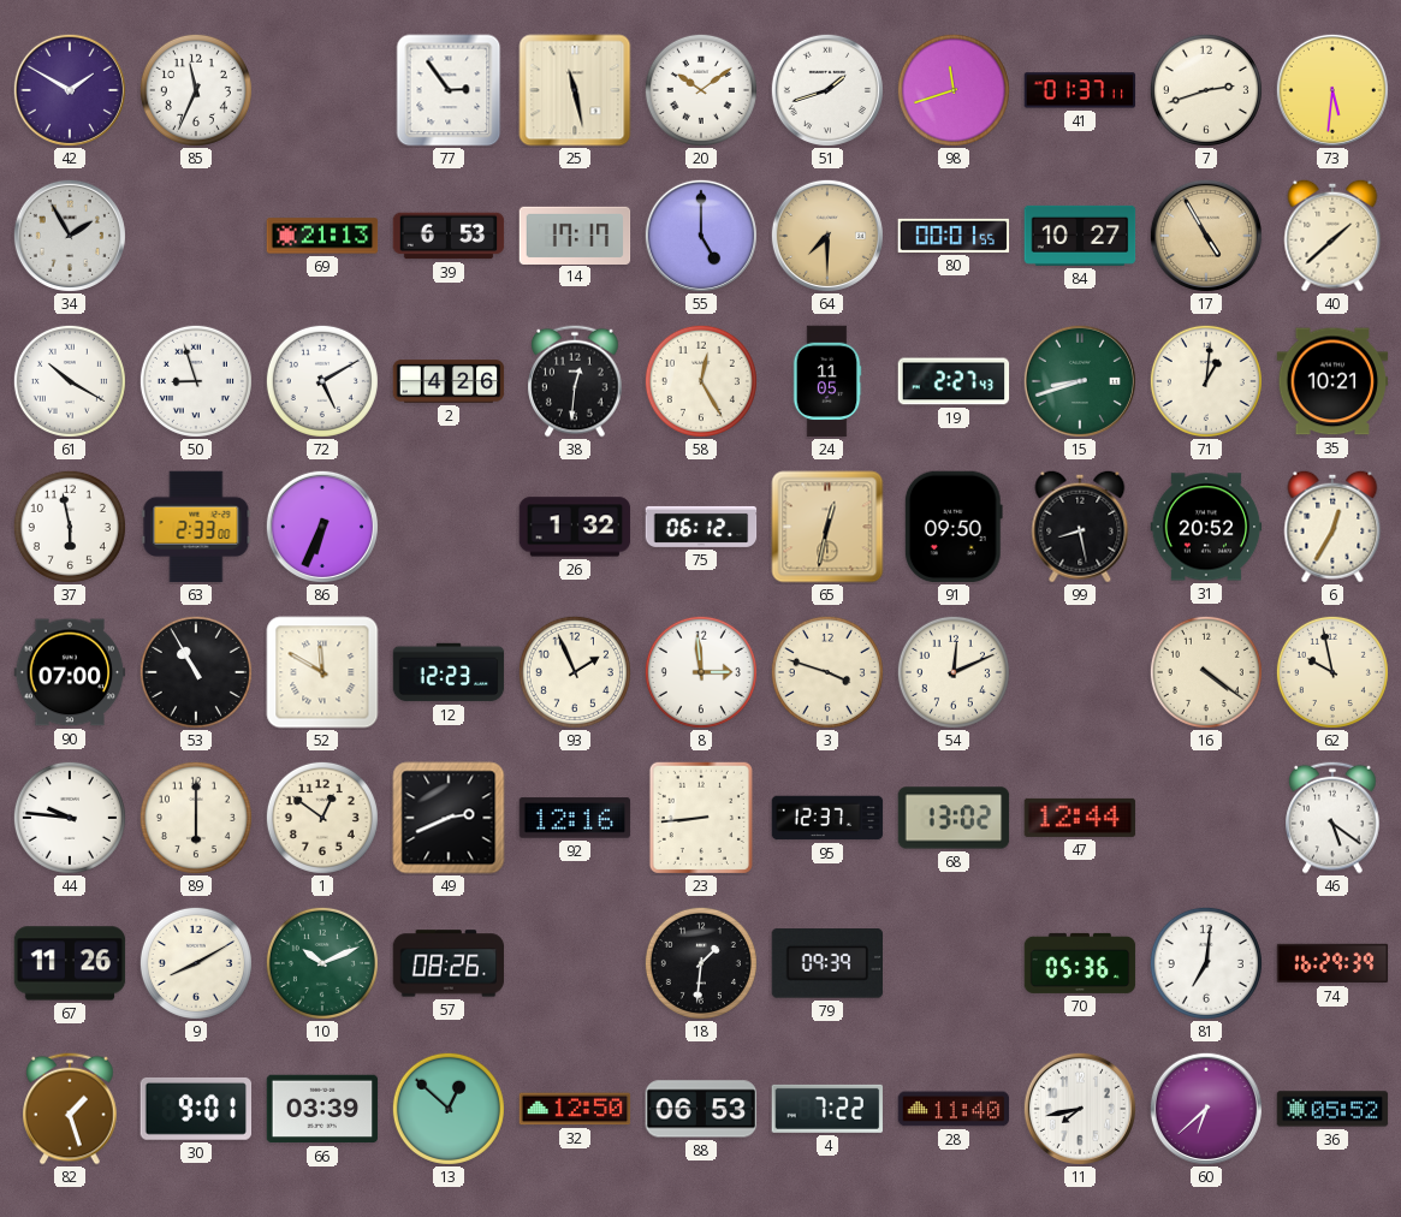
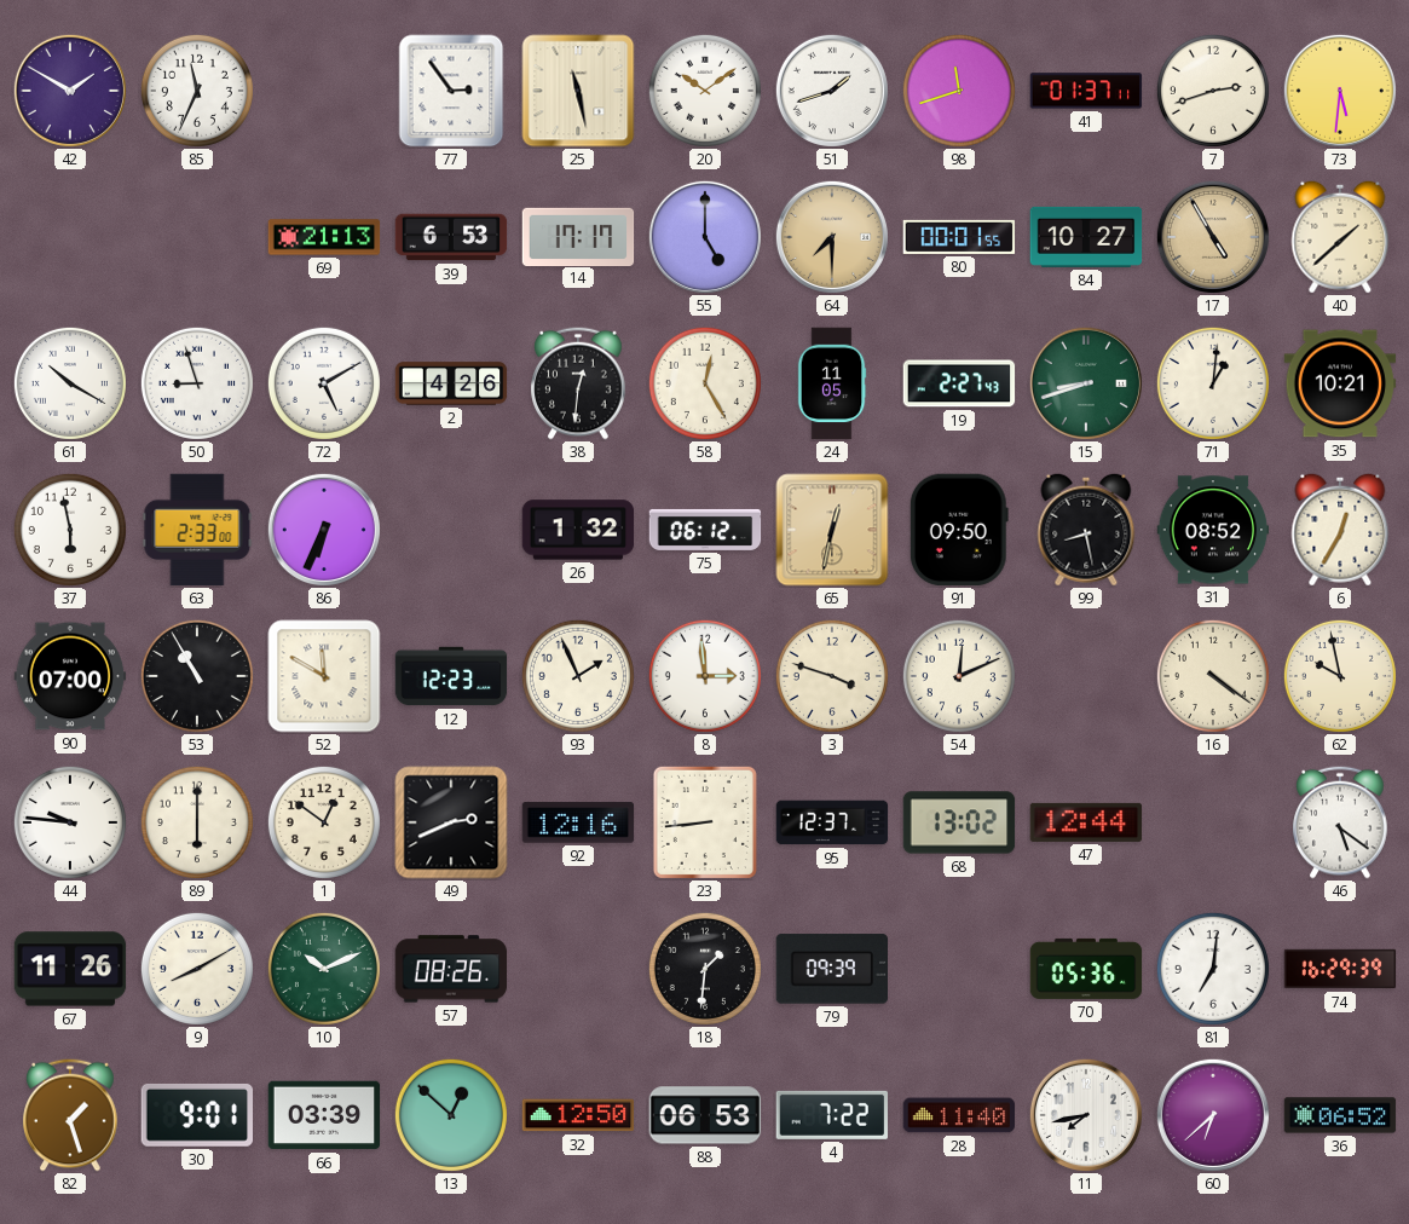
34: 1:55 -> none
31: 20:52 -> 08:52
36: 05:52 -> 06:52
